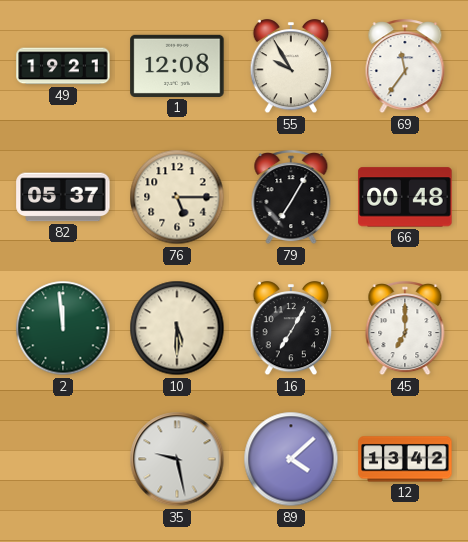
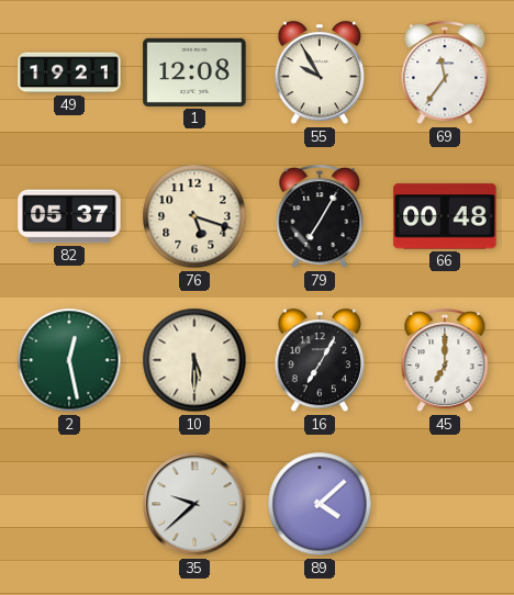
76: 5:15 -> 5:18
2: 11:59 -> 12:28
35: 9:28 -> 9:38
12: 13:42 -> none
